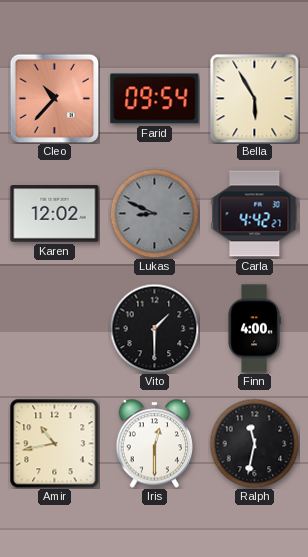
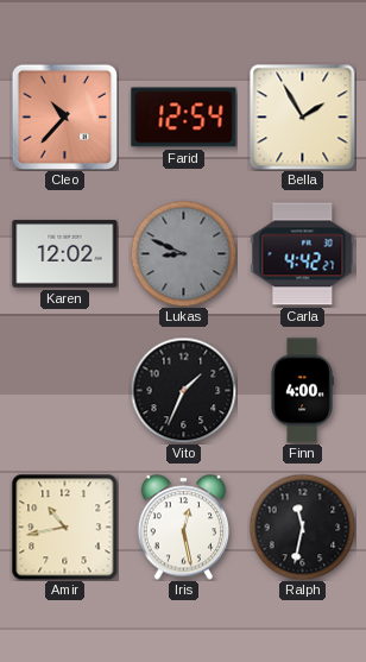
Farid: 09:54 -> 12:54
Bella: 5:55 -> 1:55
Vito: 1:30 -> 1:34
Iris: 12:30 -> 12:28
